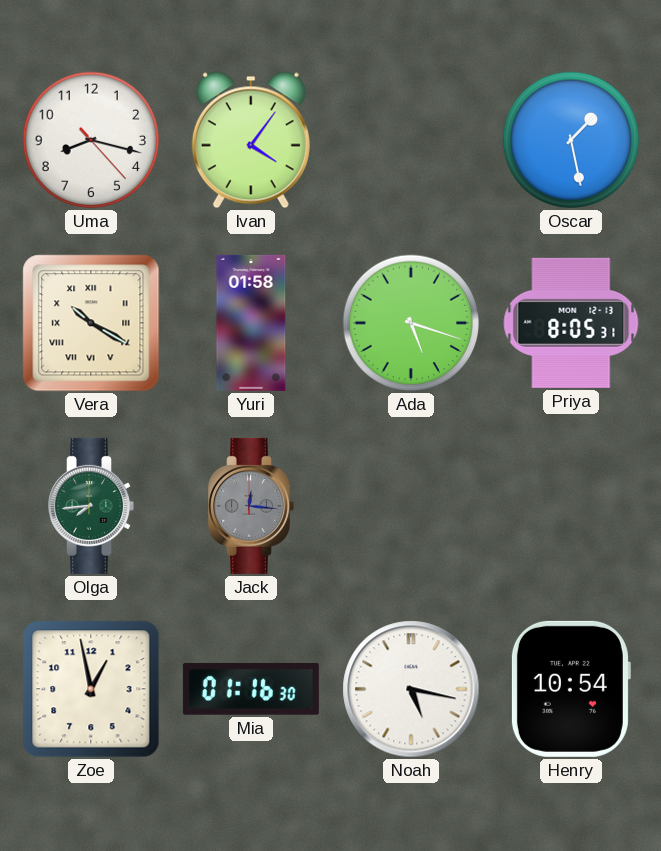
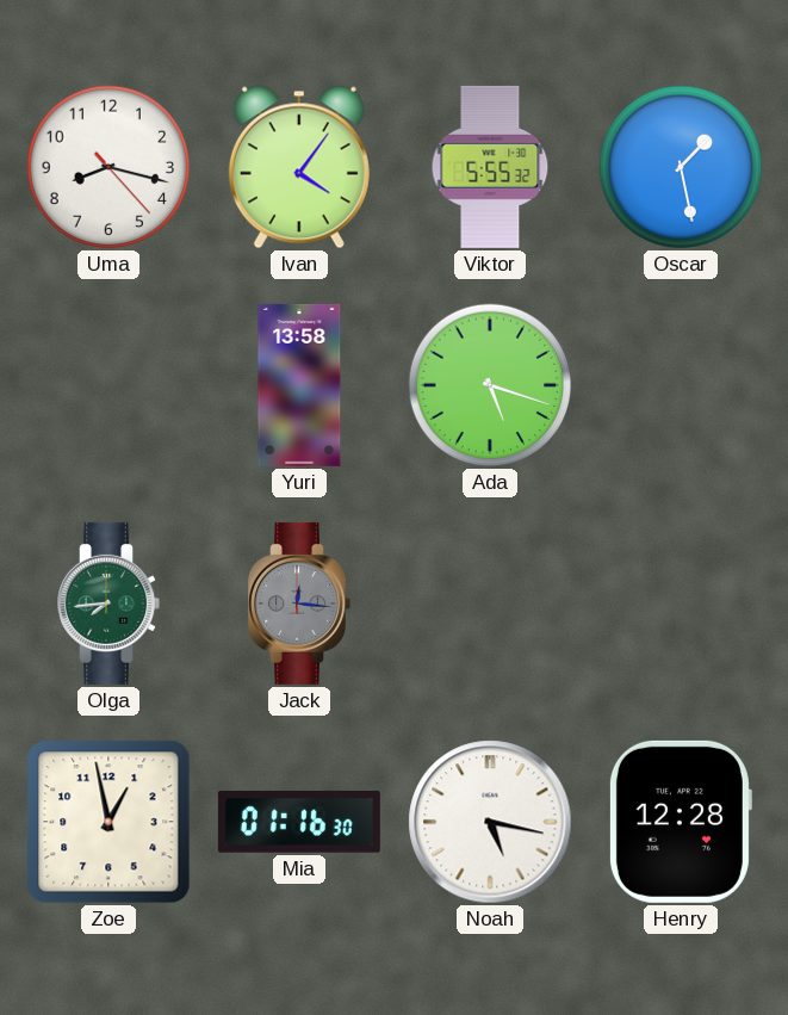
Viktor: none -> 5:55
Vera: 10:20 -> none
Yuri: 01:58 -> 13:58
Priya: 8:05 -> none
Henry: 10:54 -> 12:28
